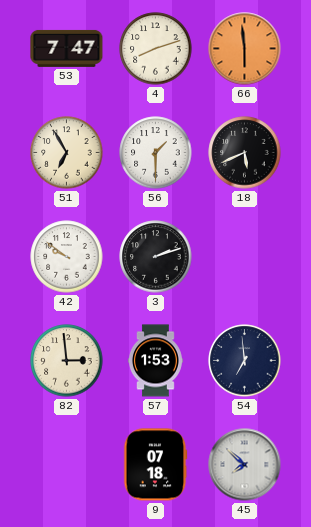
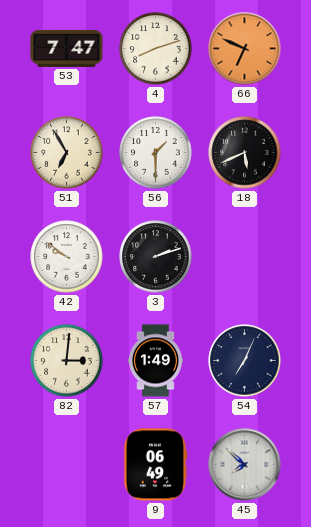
66: 5:59 -> 6:49
82: 2:59 -> 3:01
57: 1:53 -> 1:49
54: 6:59 -> 7:04
9: 07:18 -> 06:49
